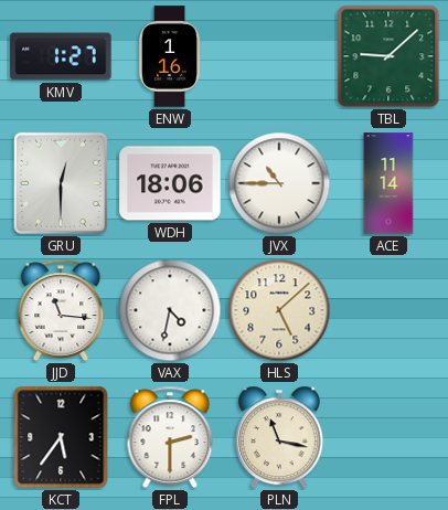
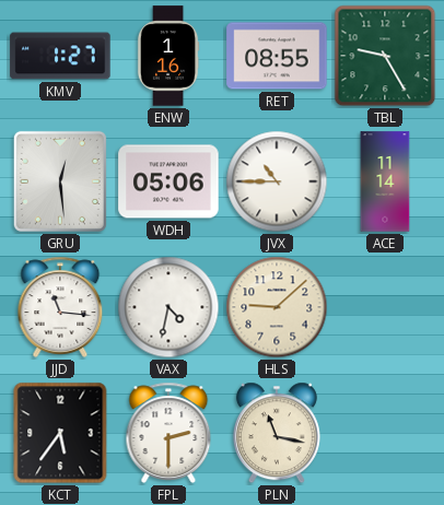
RET: none -> 08:55
TBL: 9:08 -> 9:25
GRU: 12:30 -> 12:29
WDH: 18:06 -> 05:06
HLS: 5:08 -> 9:08
